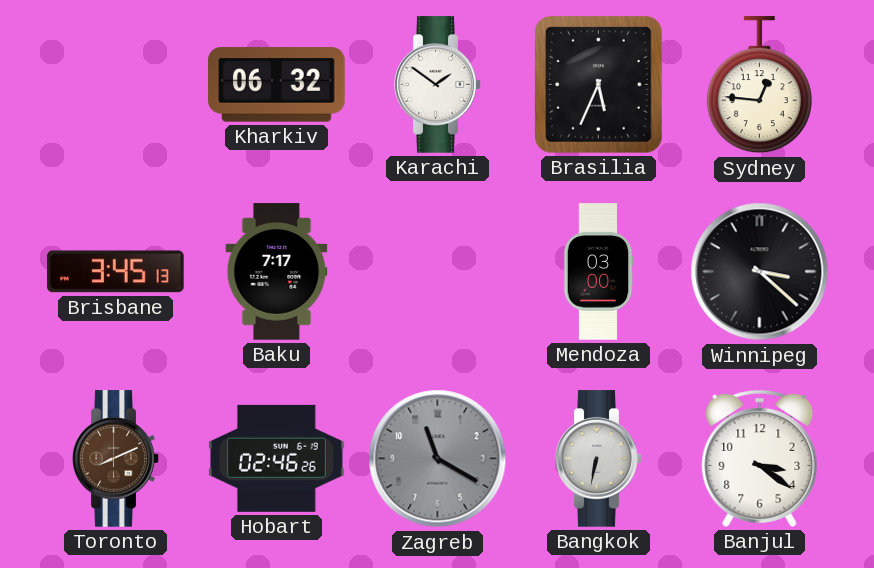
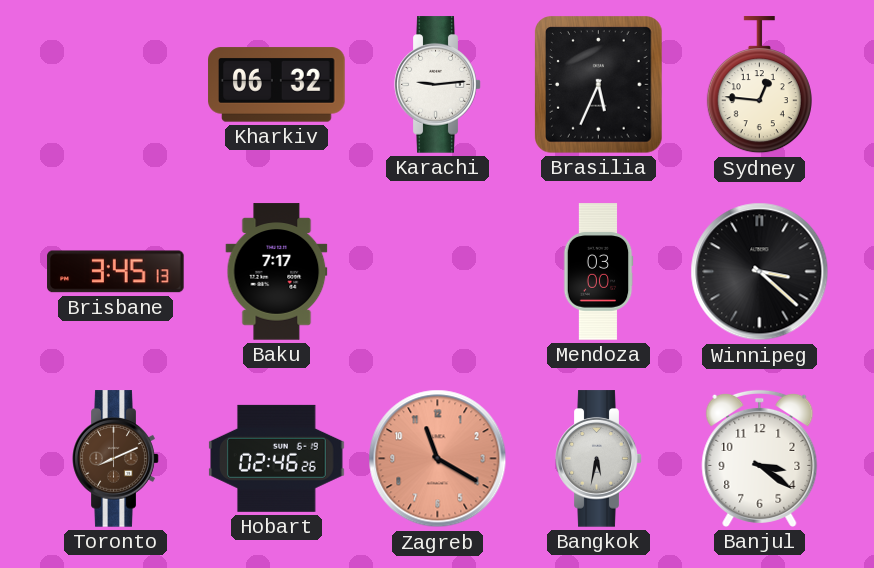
Karachi: 1:51 -> 9:14
Zagreb dial: grey -> salmon
Bangkok: 6:32 -> 5:32
